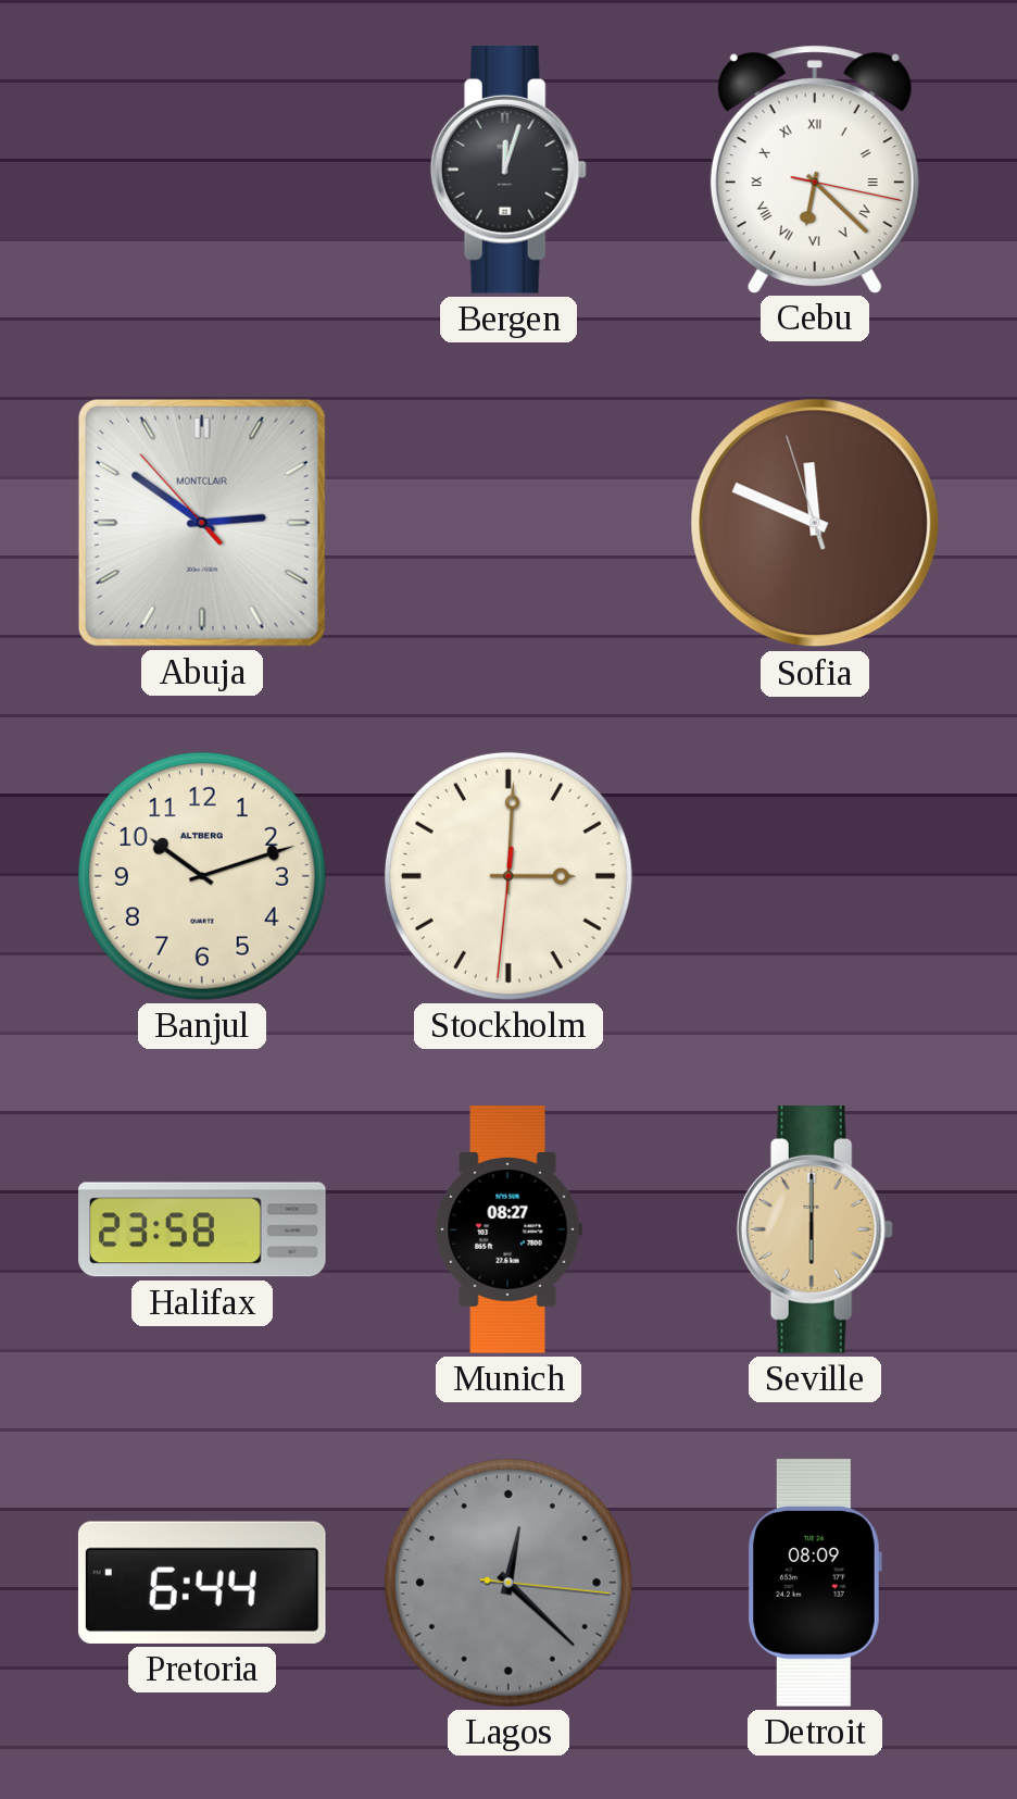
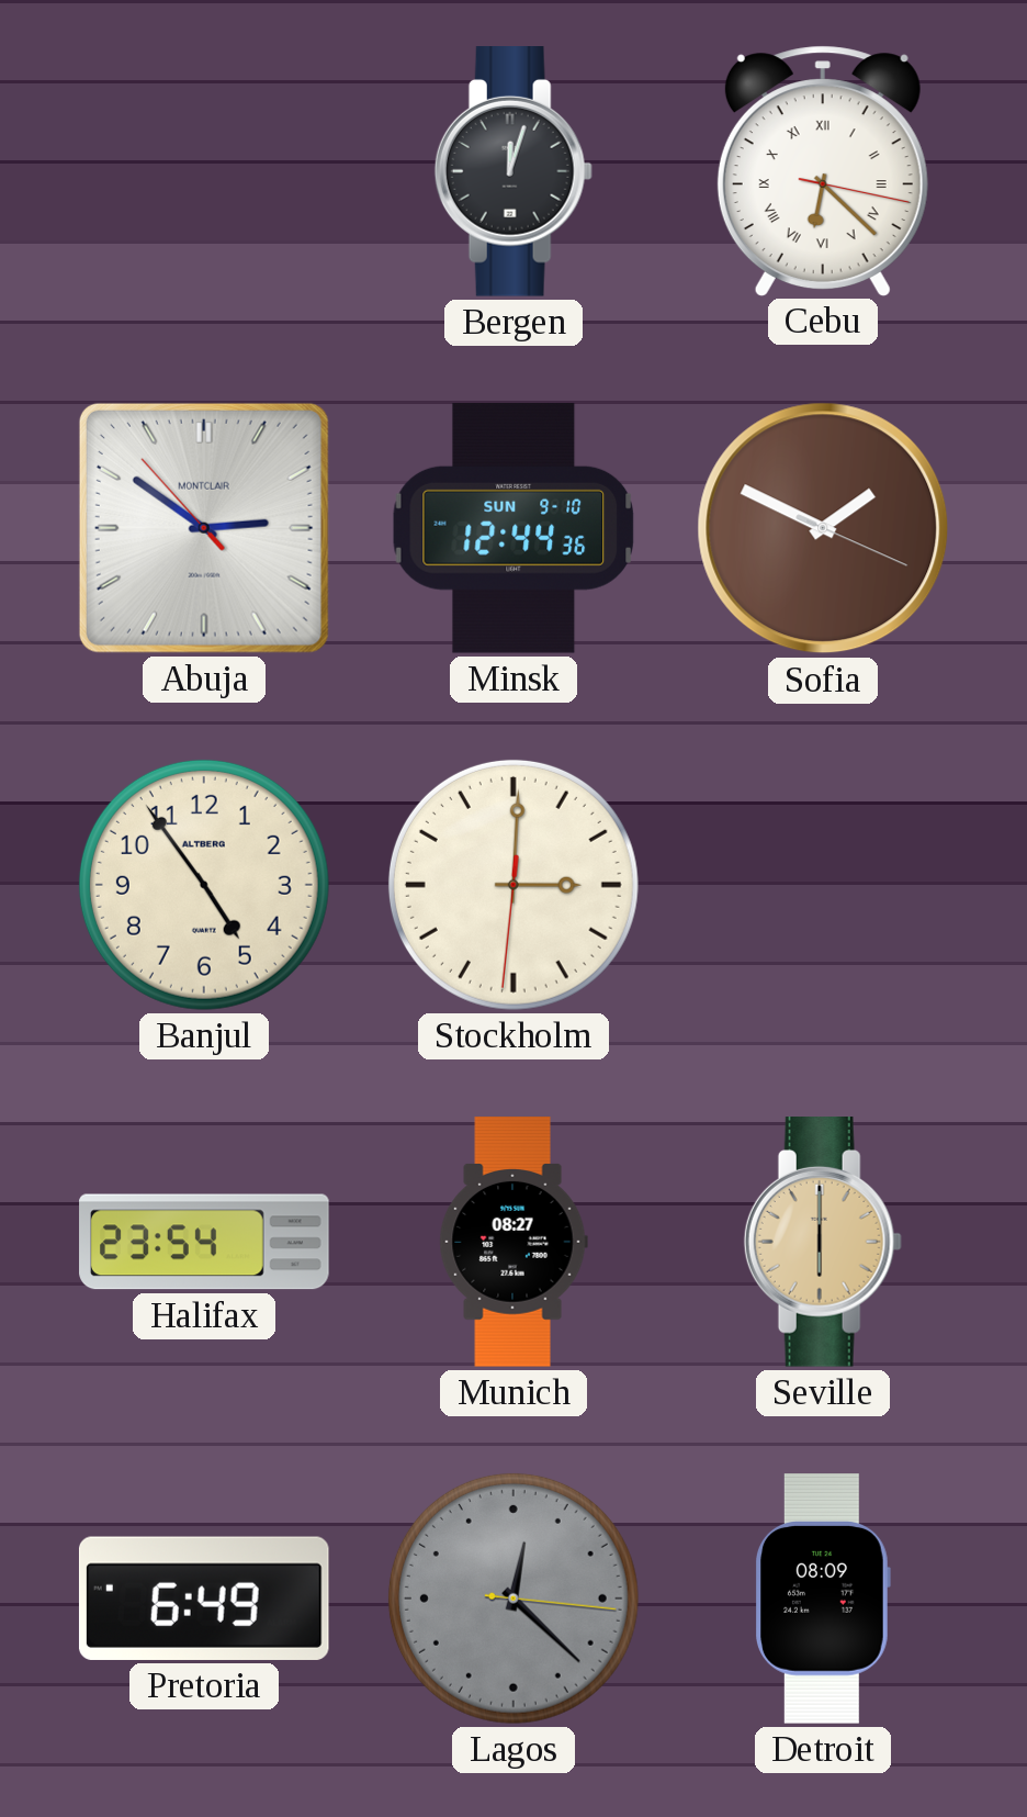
Minsk: none -> 12:44
Sofia: 11:48 -> 1:49
Banjul: 10:12 -> 4:54
Halifax: 23:58 -> 23:54
Pretoria: 6:44 -> 6:49
